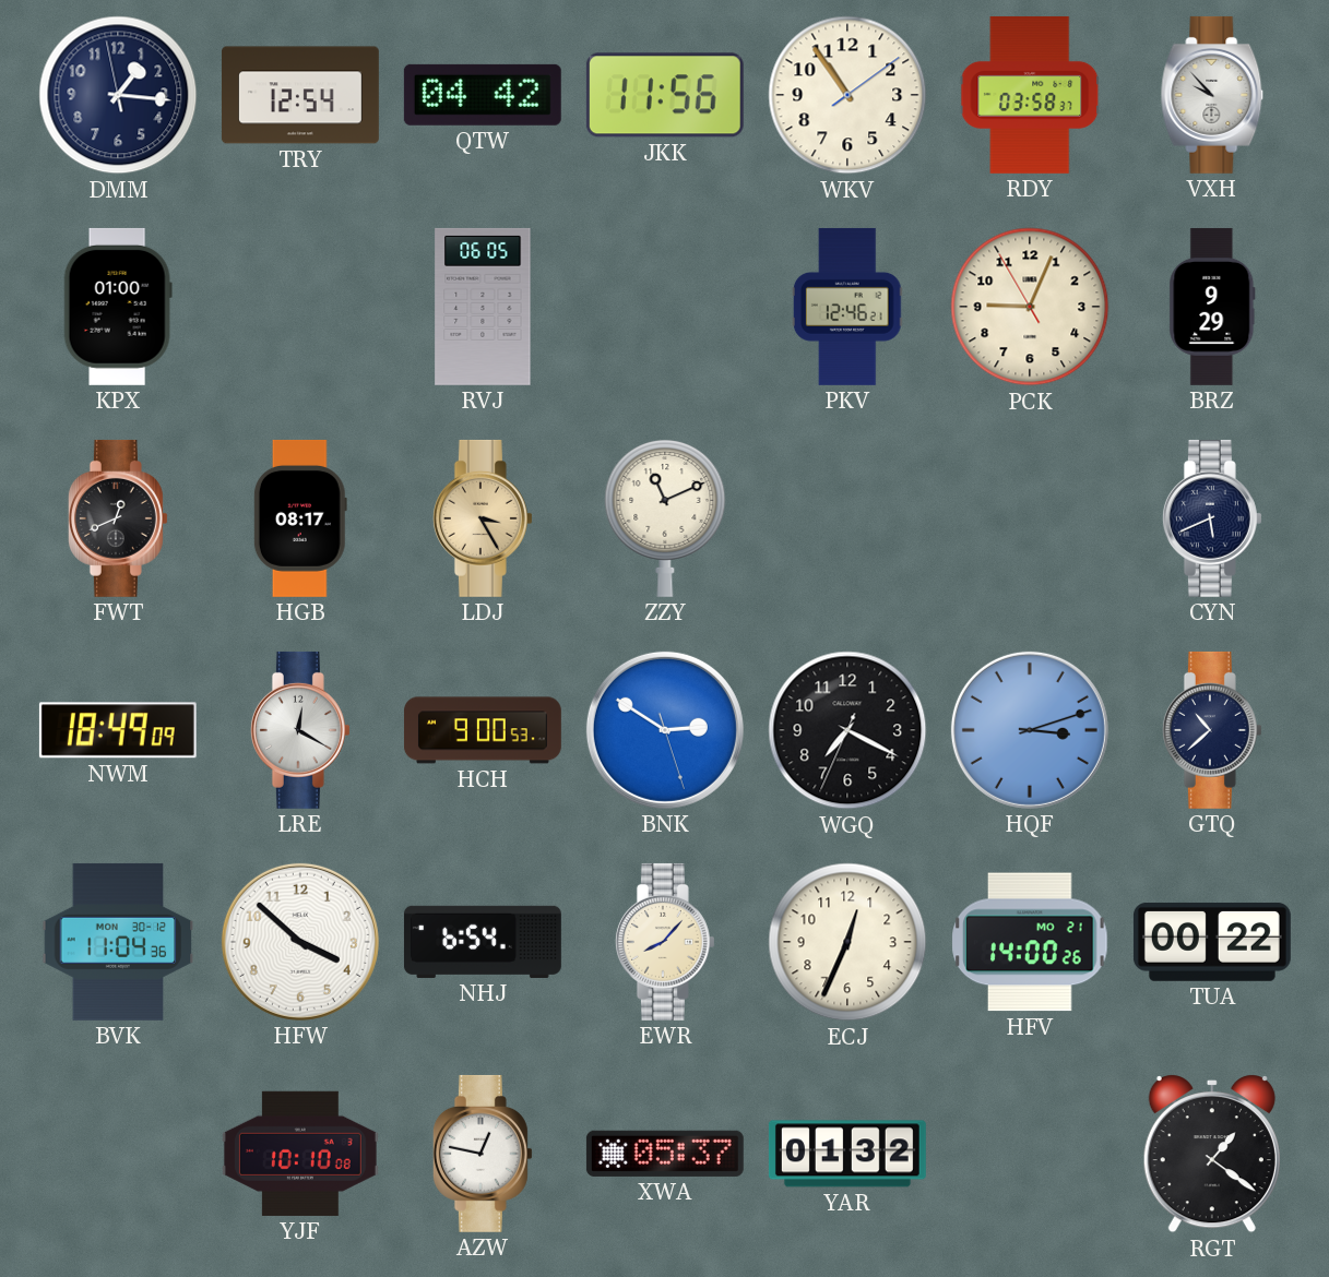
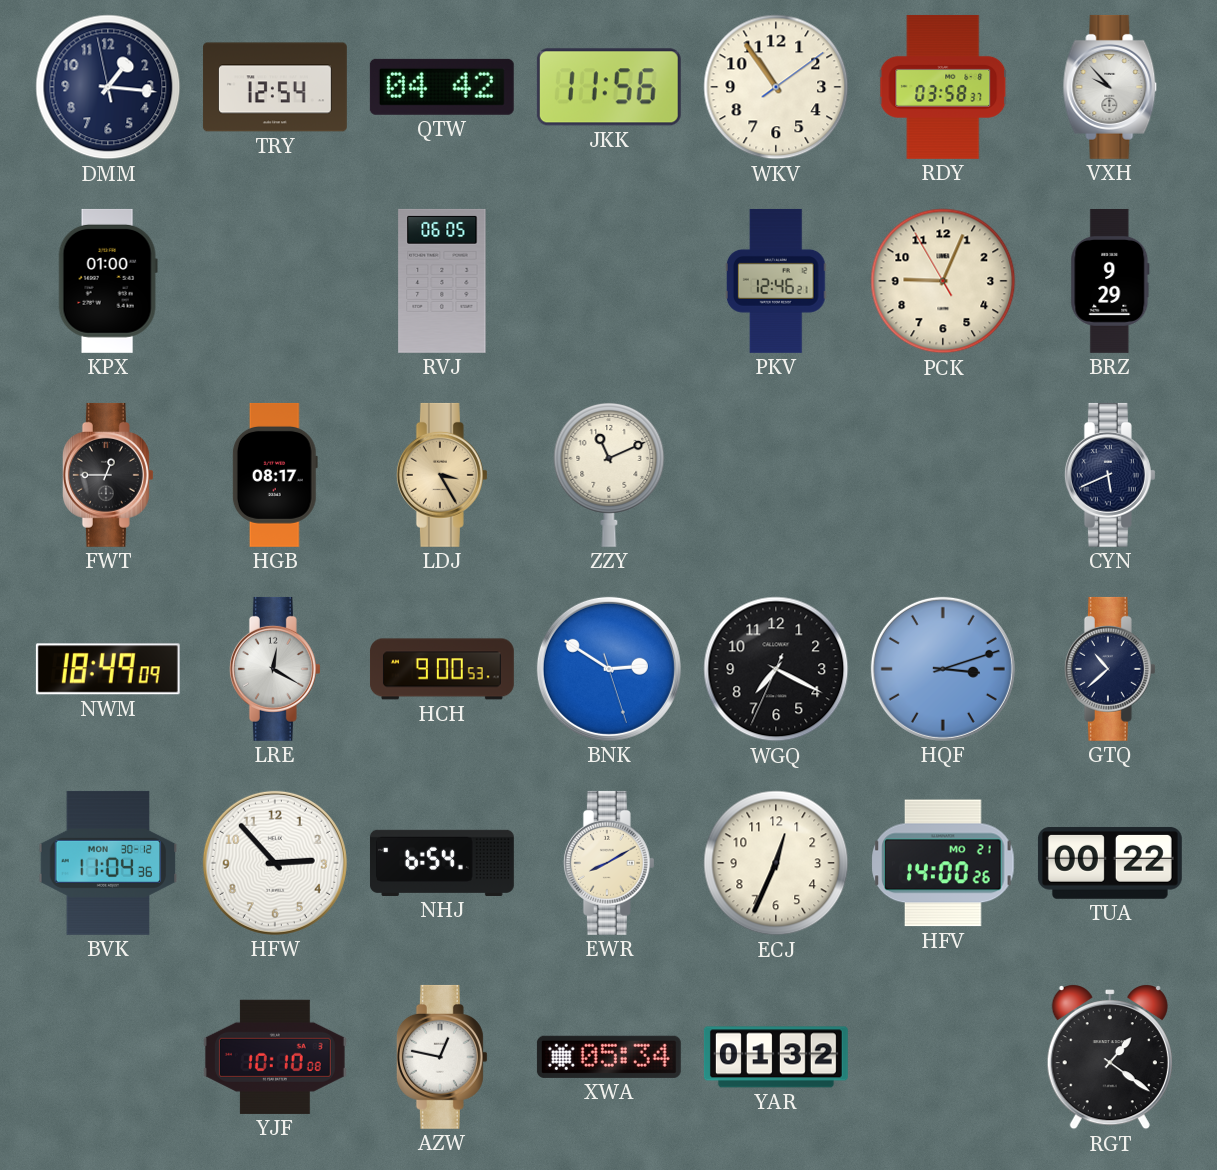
FWT: 12:41 -> 12:45
HFW: 3:52 -> 2:53
EWR: 8:07 -> 8:10
XWA: 05:37 -> 05:34
